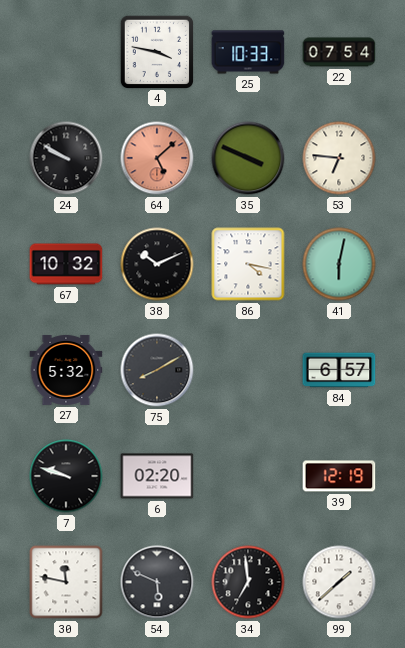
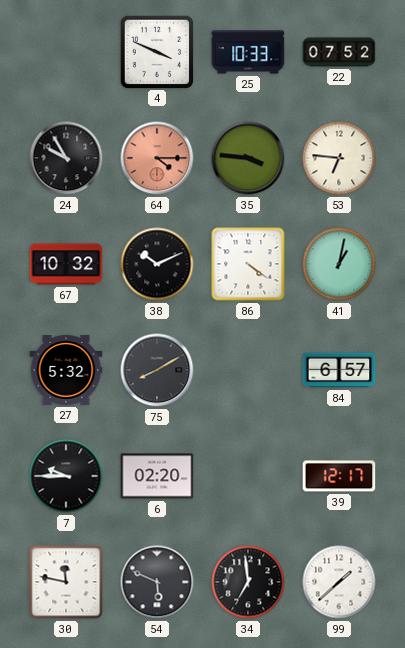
4: 3:47 -> 3:49
22: 07:54 -> 07:52
24: 9:50 -> 9:55
64: 5:08 -> 4:15
35: 3:49 -> 3:46
86: 4:17 -> 4:21
41: 6:02 -> 1:02
7: 9:48 -> 9:45
39: 12:19 -> 12:17
